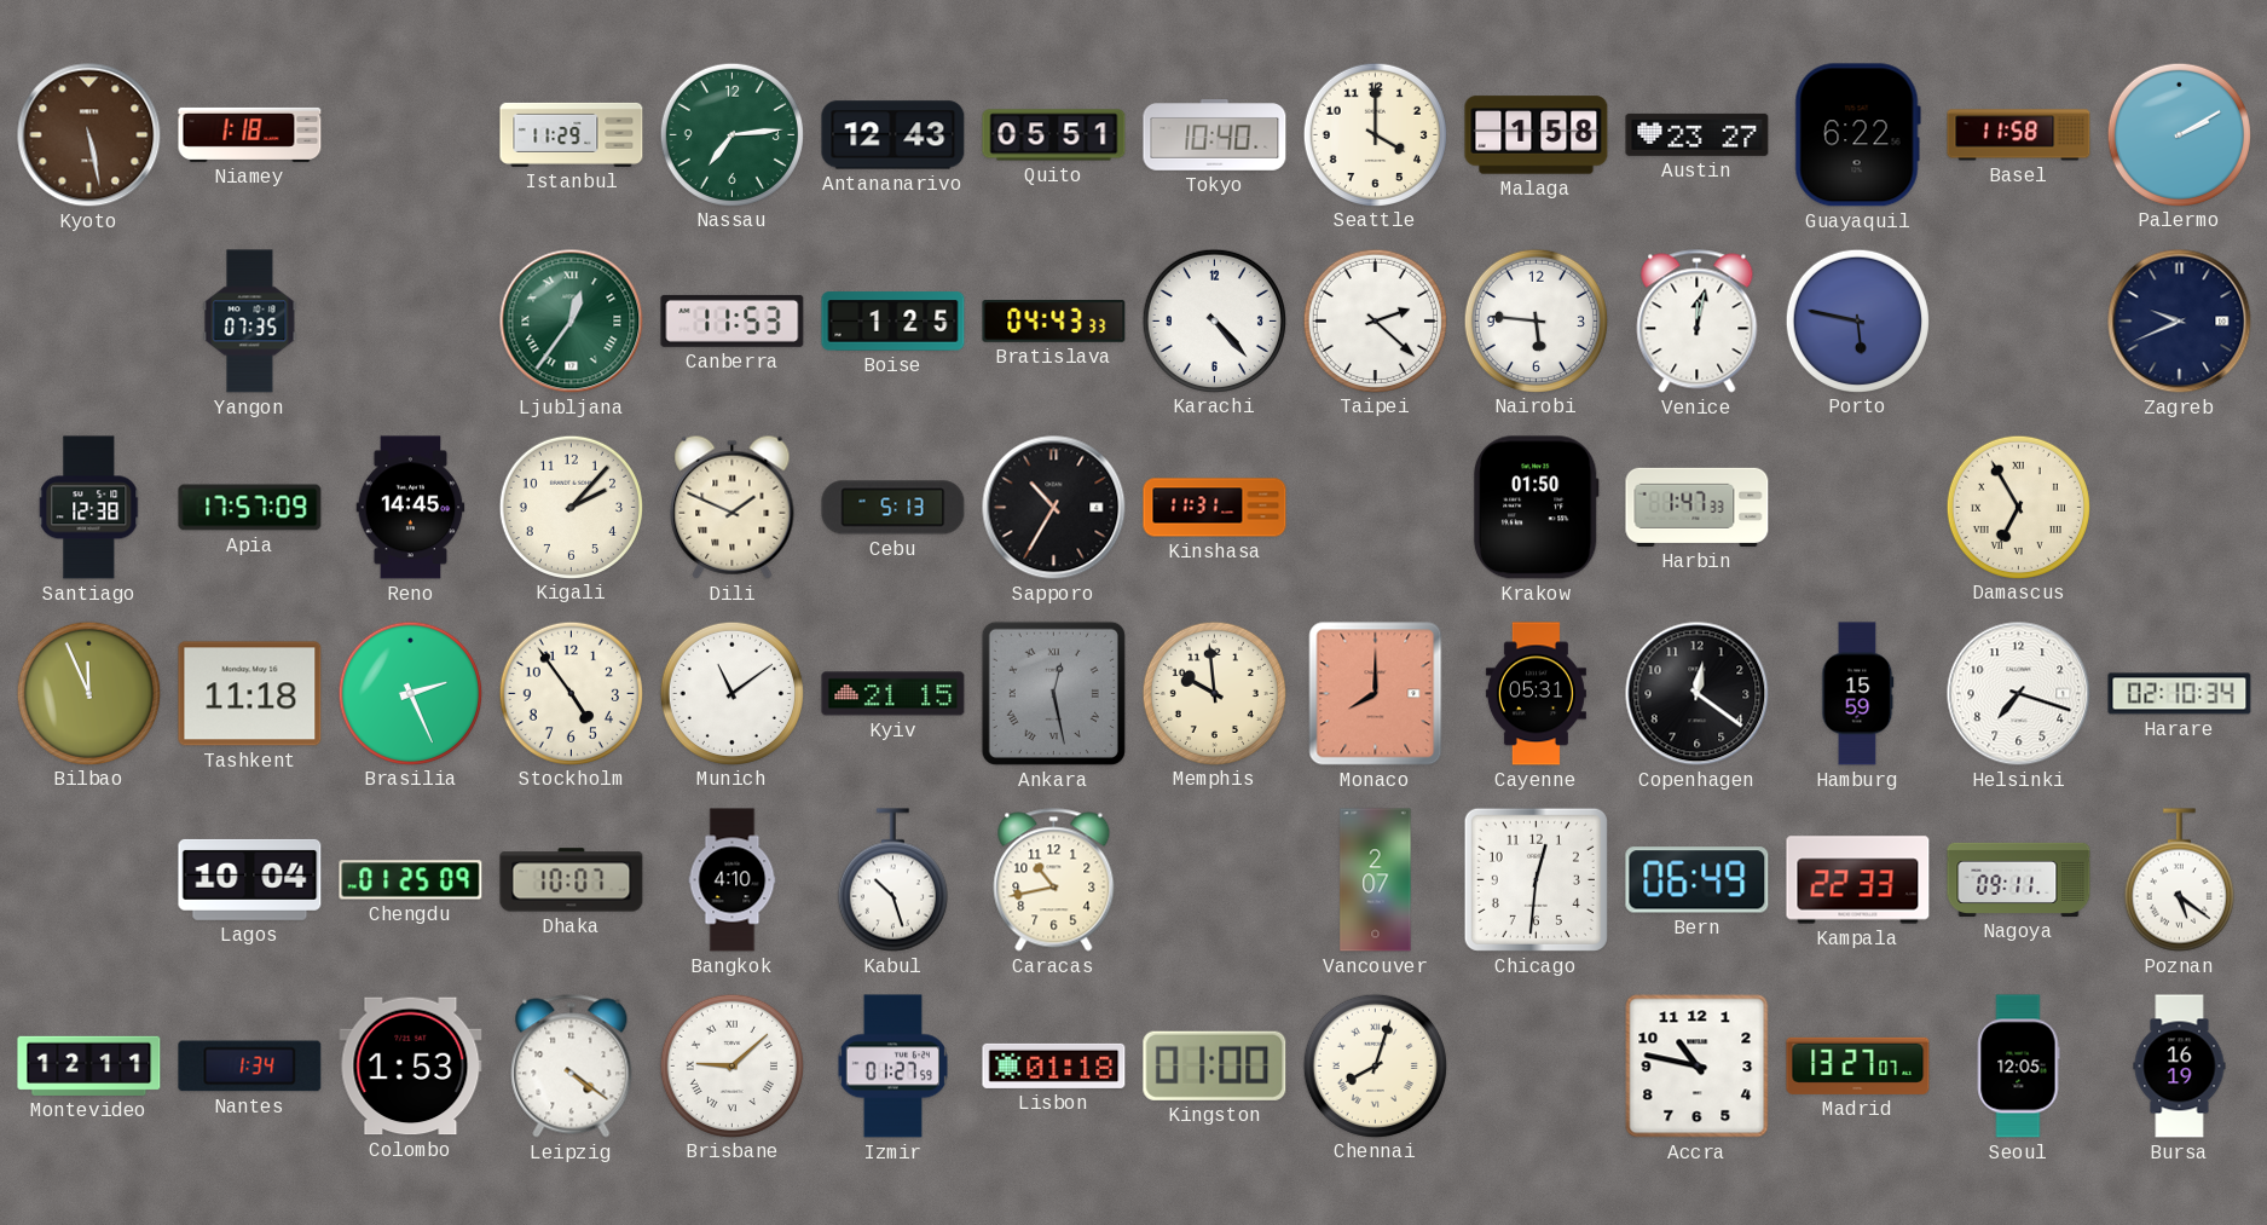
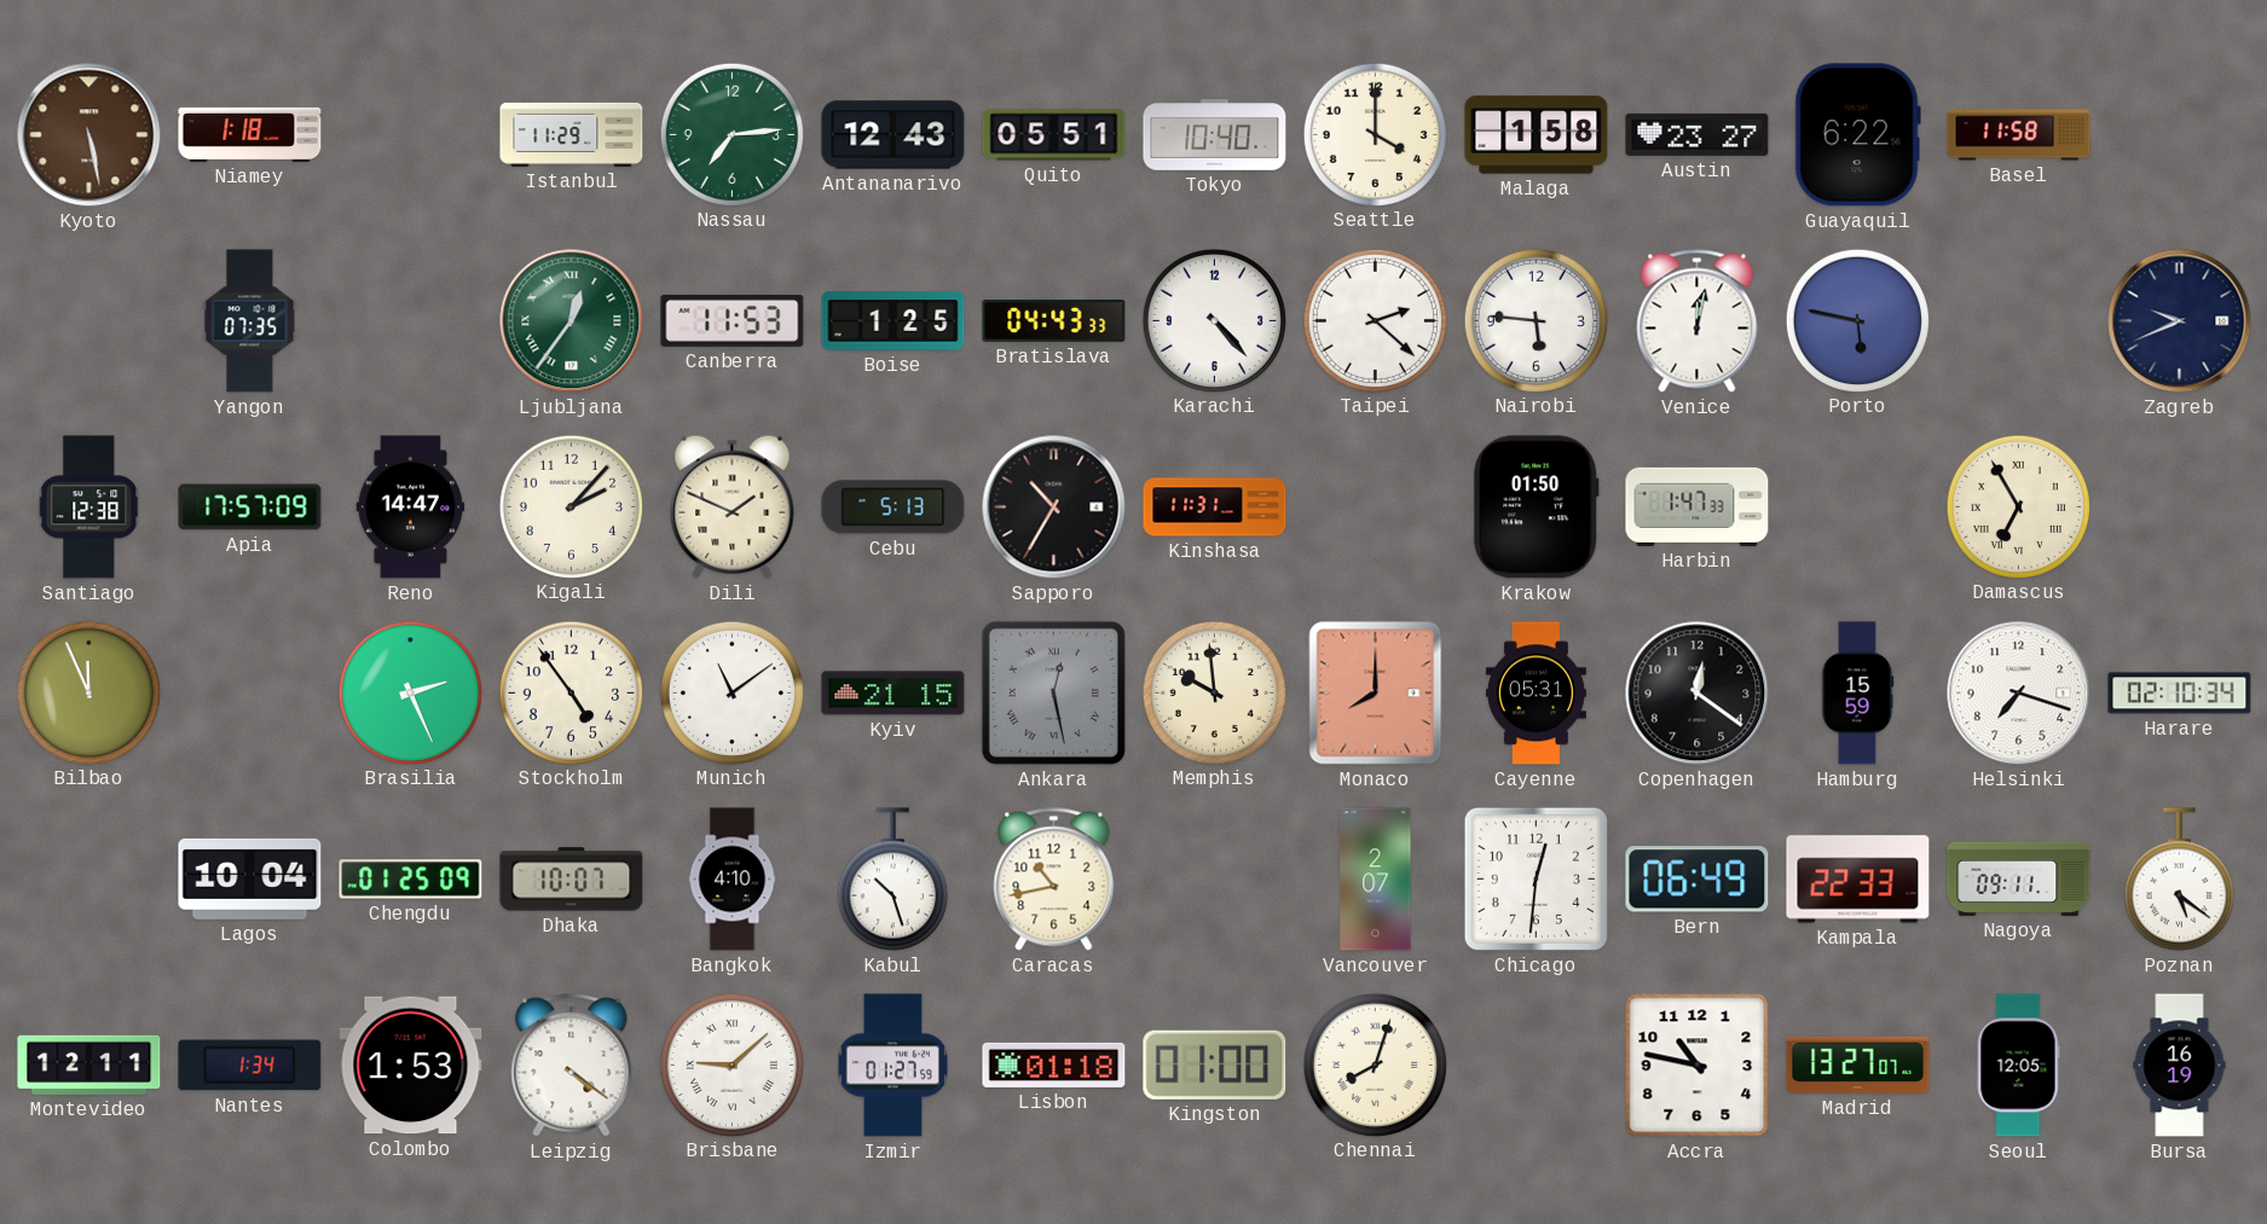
Palermo: 2:10 -> none
Reno: 14:45 -> 14:47
Tashkent: 11:18 -> none
